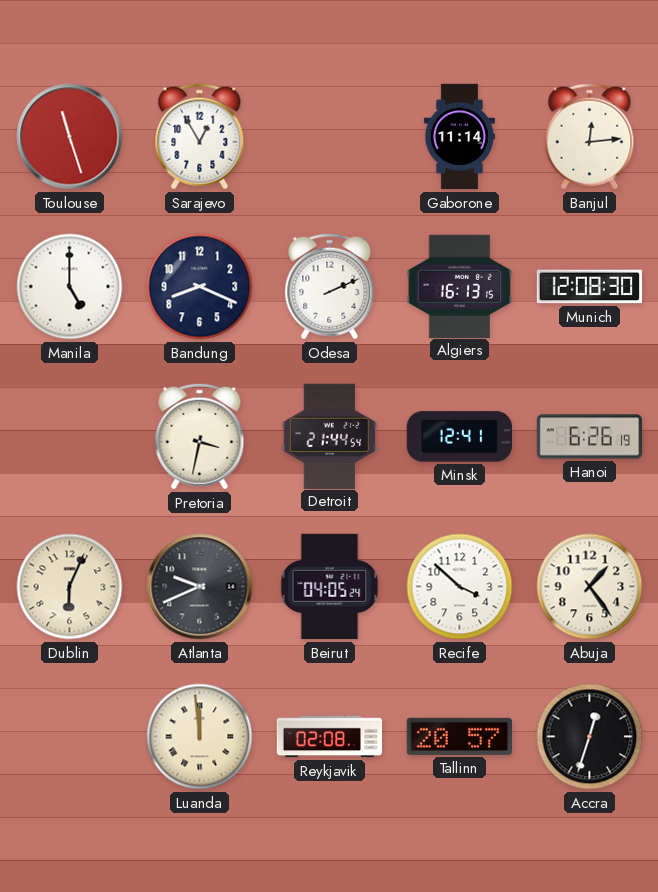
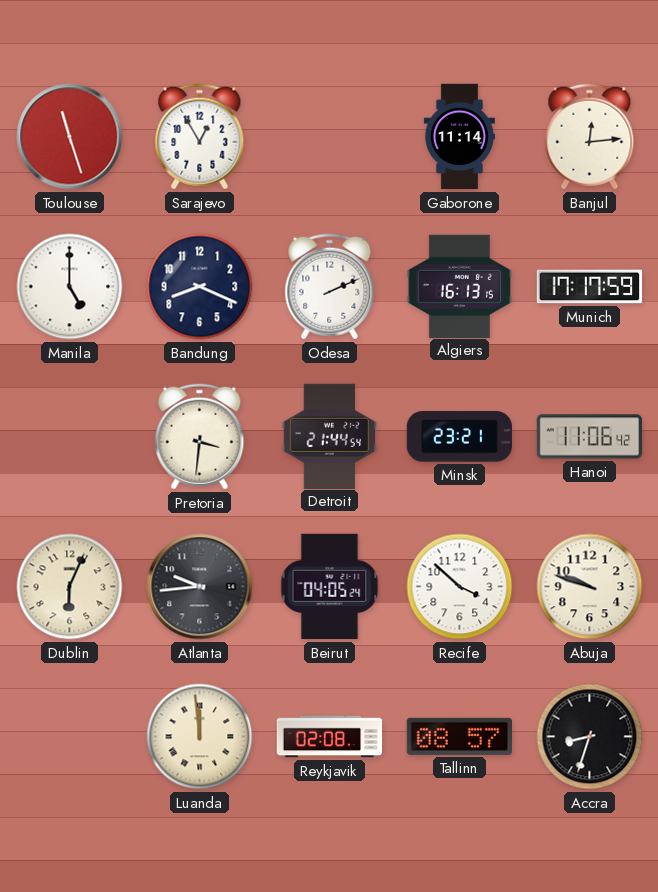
Munich: 12:08 -> 17:17
Pretoria: 3:32 -> 3:31
Minsk: 12:41 -> 23:21
Hanoi: 6:26 -> 11:06
Atlanta: 9:41 -> 9:44
Abuja: 1:24 -> 9:48
Tallinn: 20:57 -> 08:57
Accra: 12:33 -> 8:33
